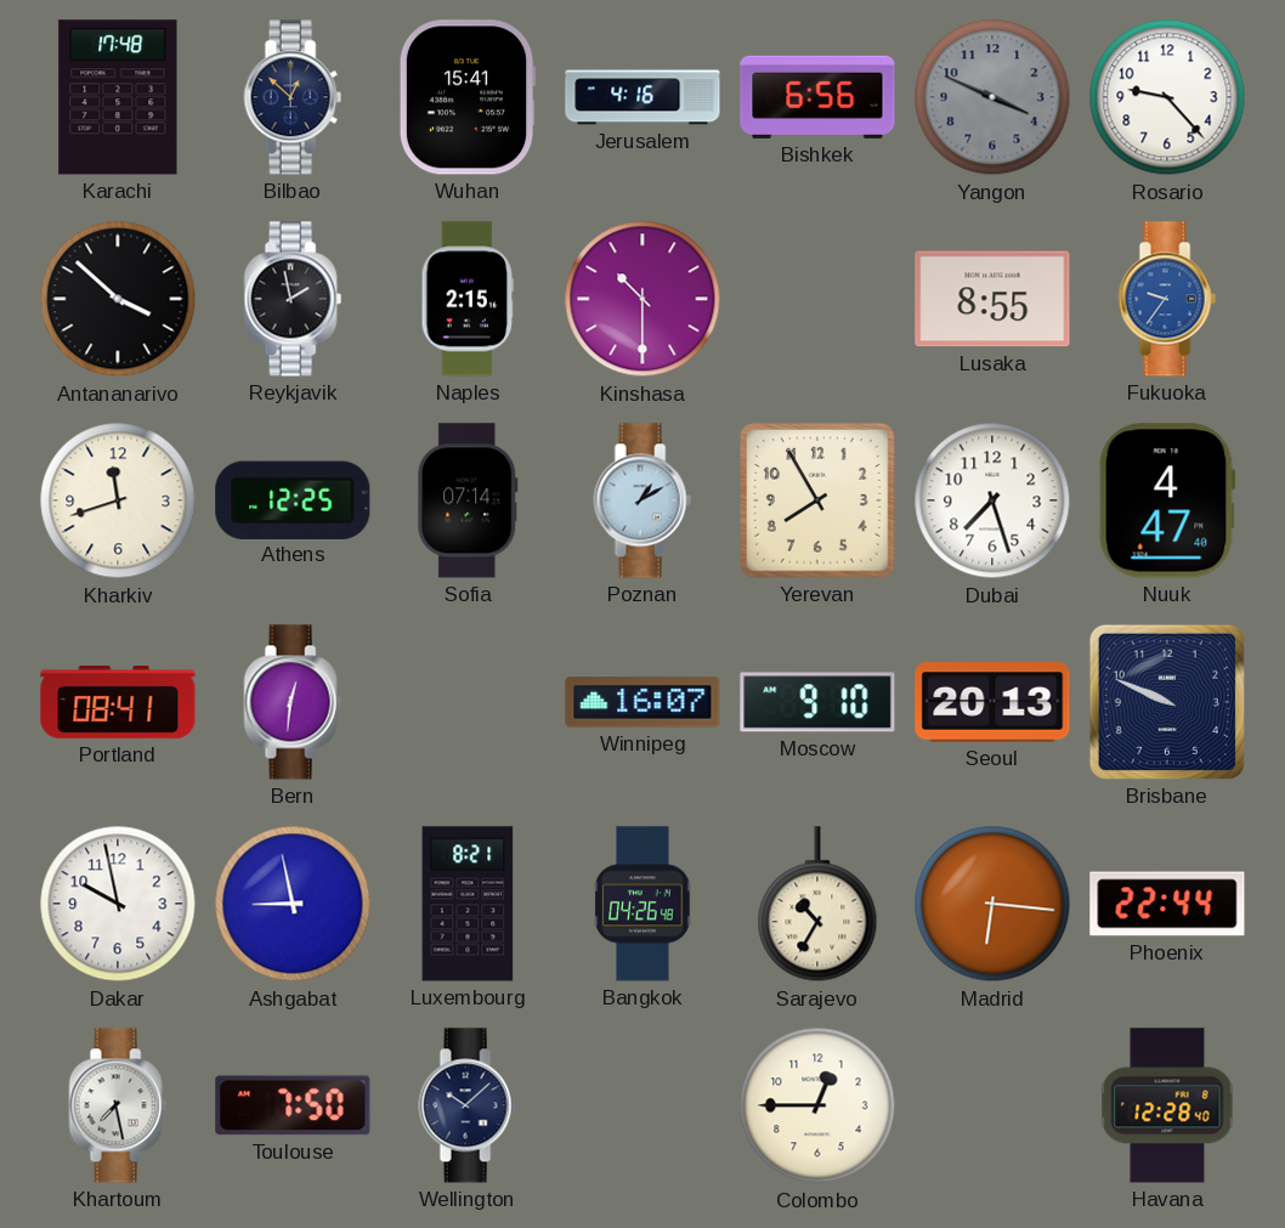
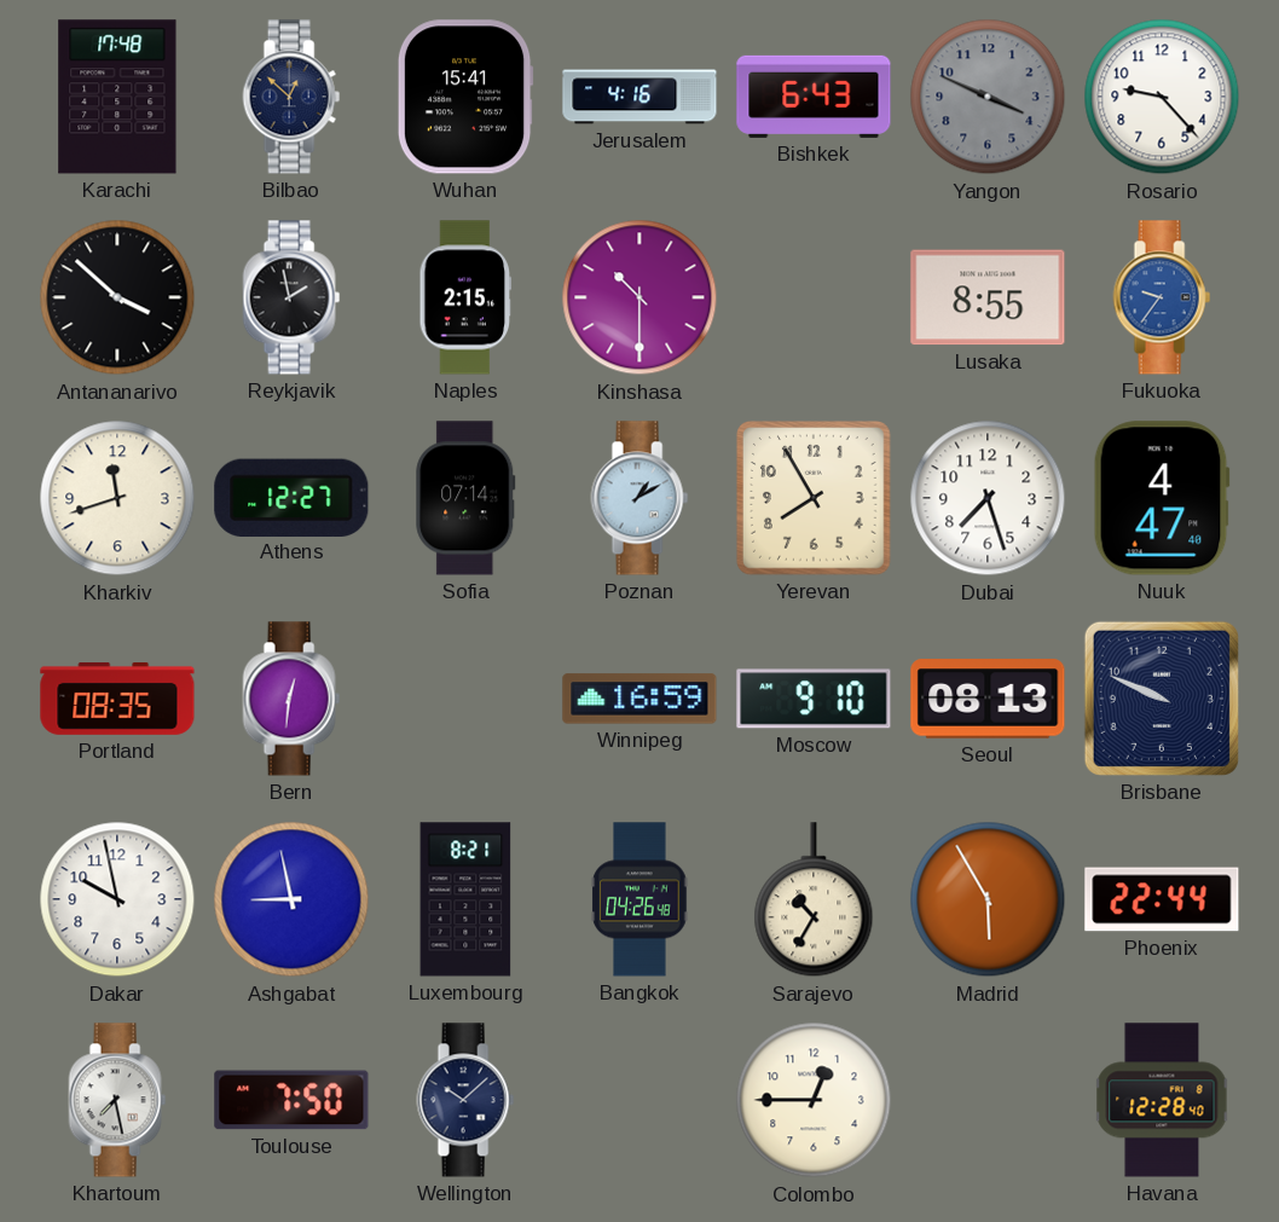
Bishkek: 6:56 -> 6:43
Athens: 12:25 -> 12:27
Portland: 08:41 -> 08:35
Winnipeg: 16:07 -> 16:59
Seoul: 20:13 -> 08:13
Madrid: 6:16 -> 5:55
